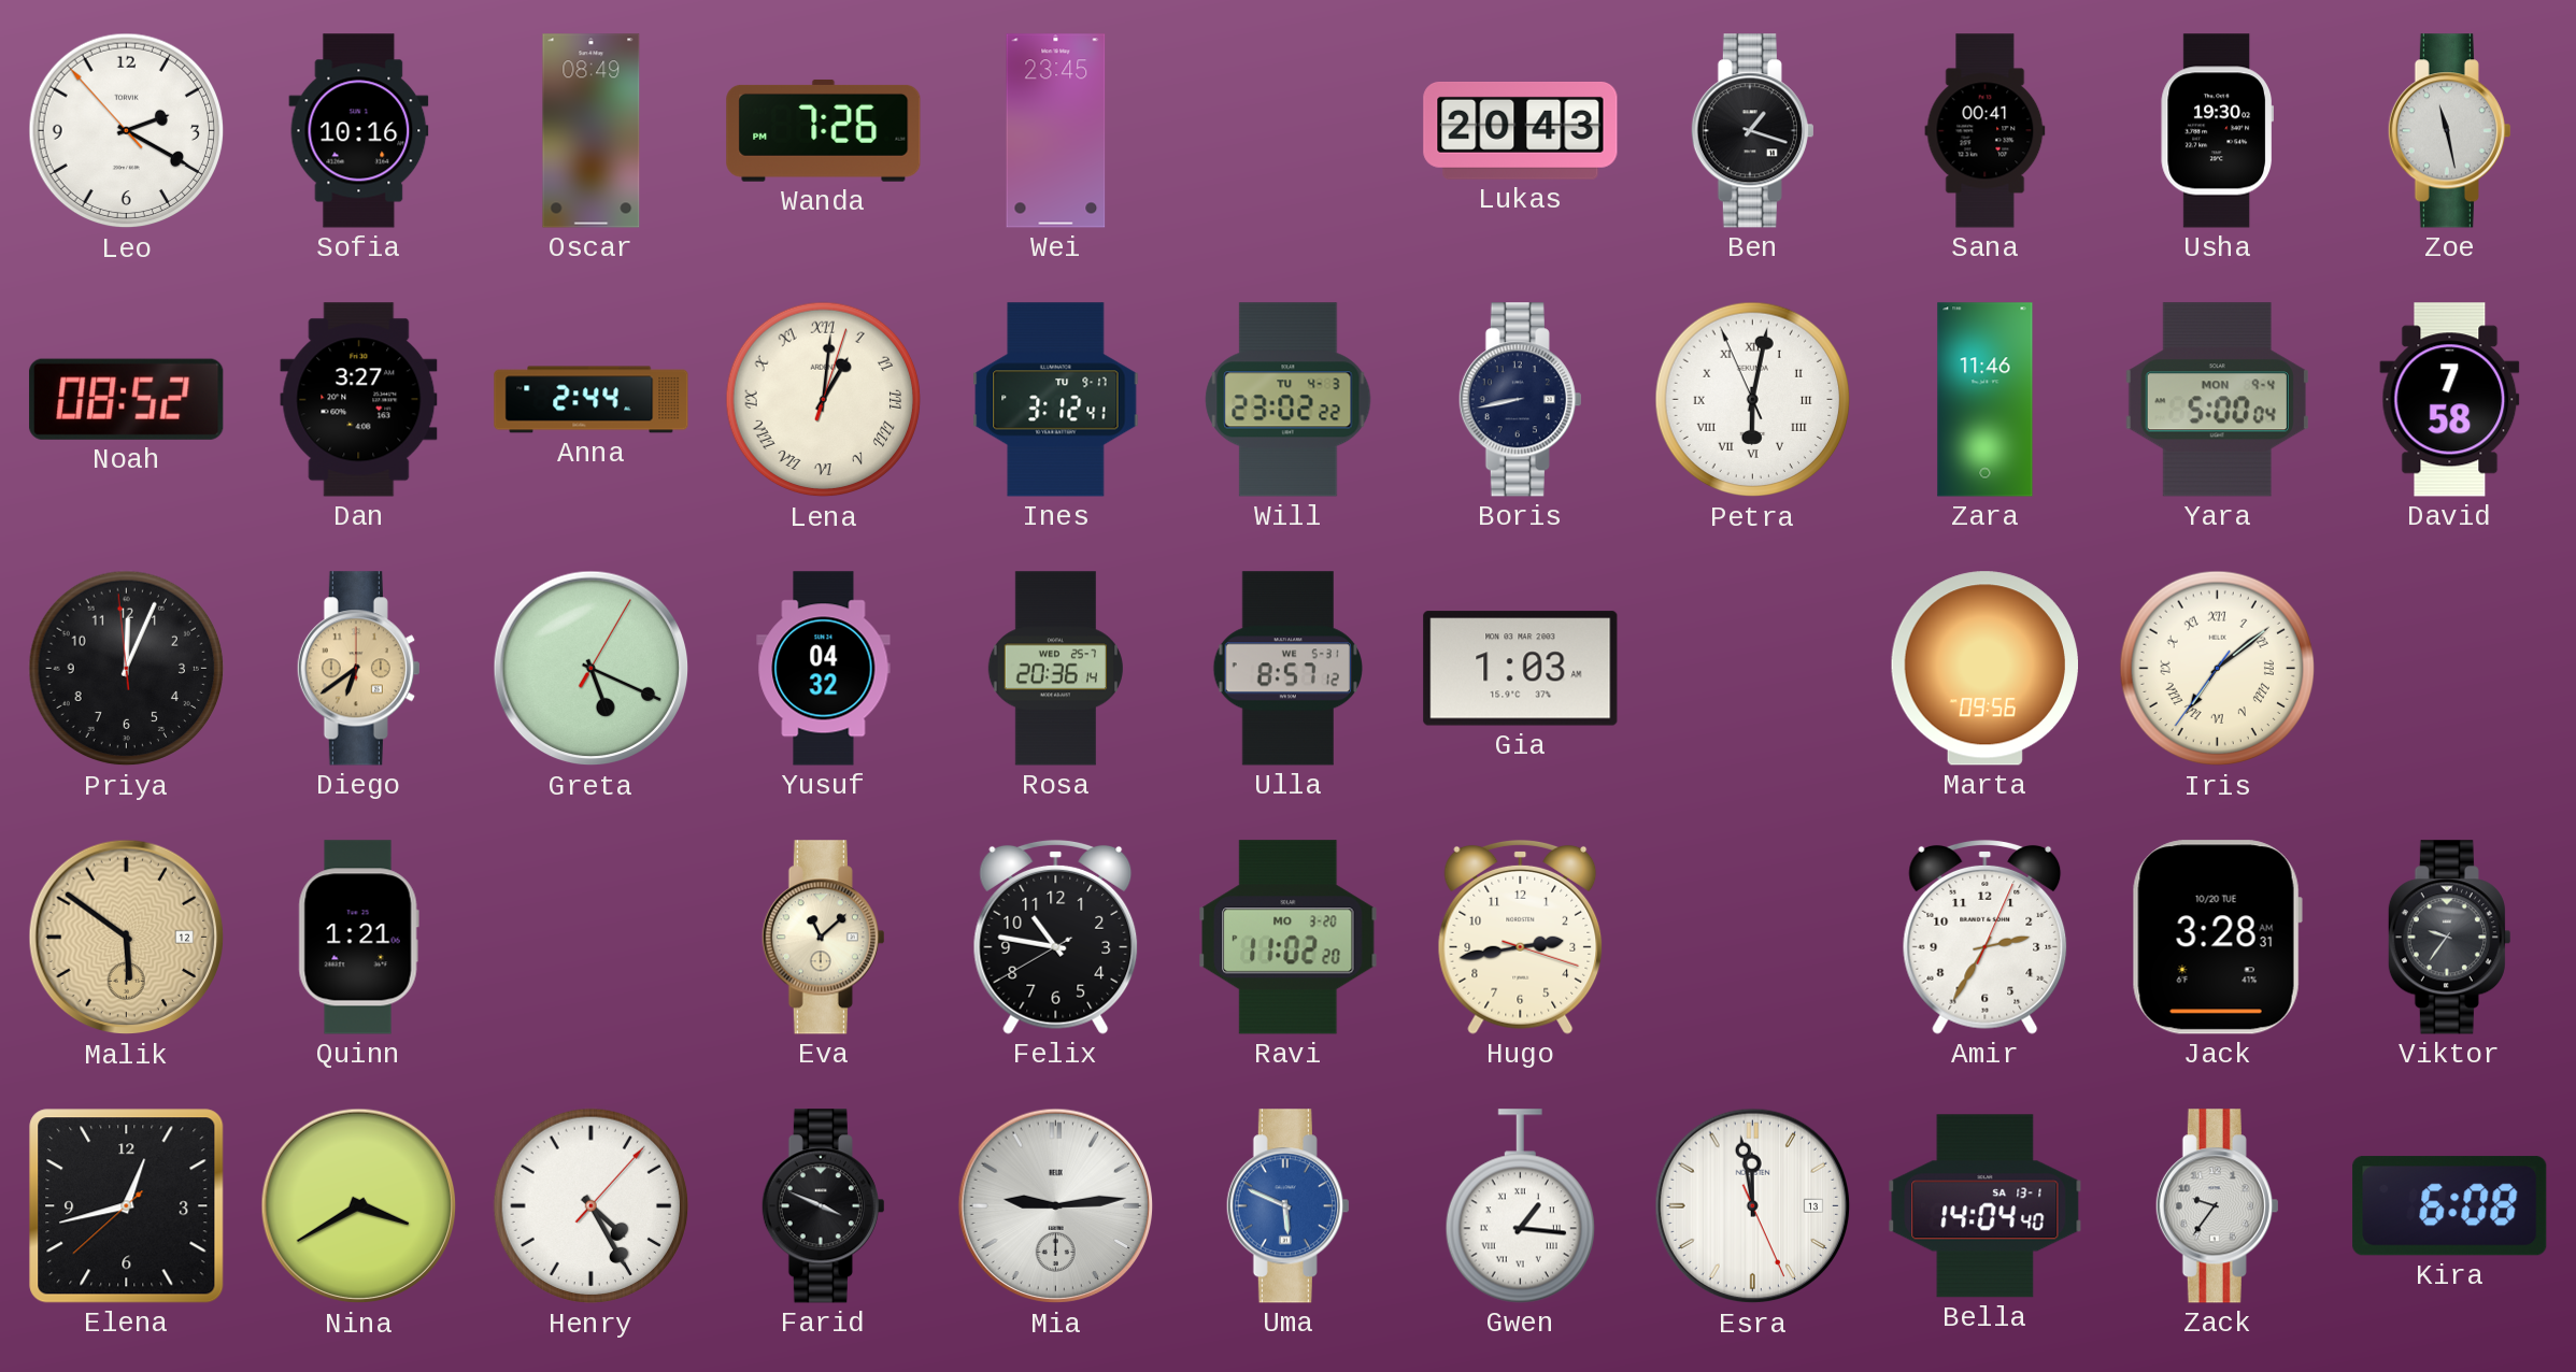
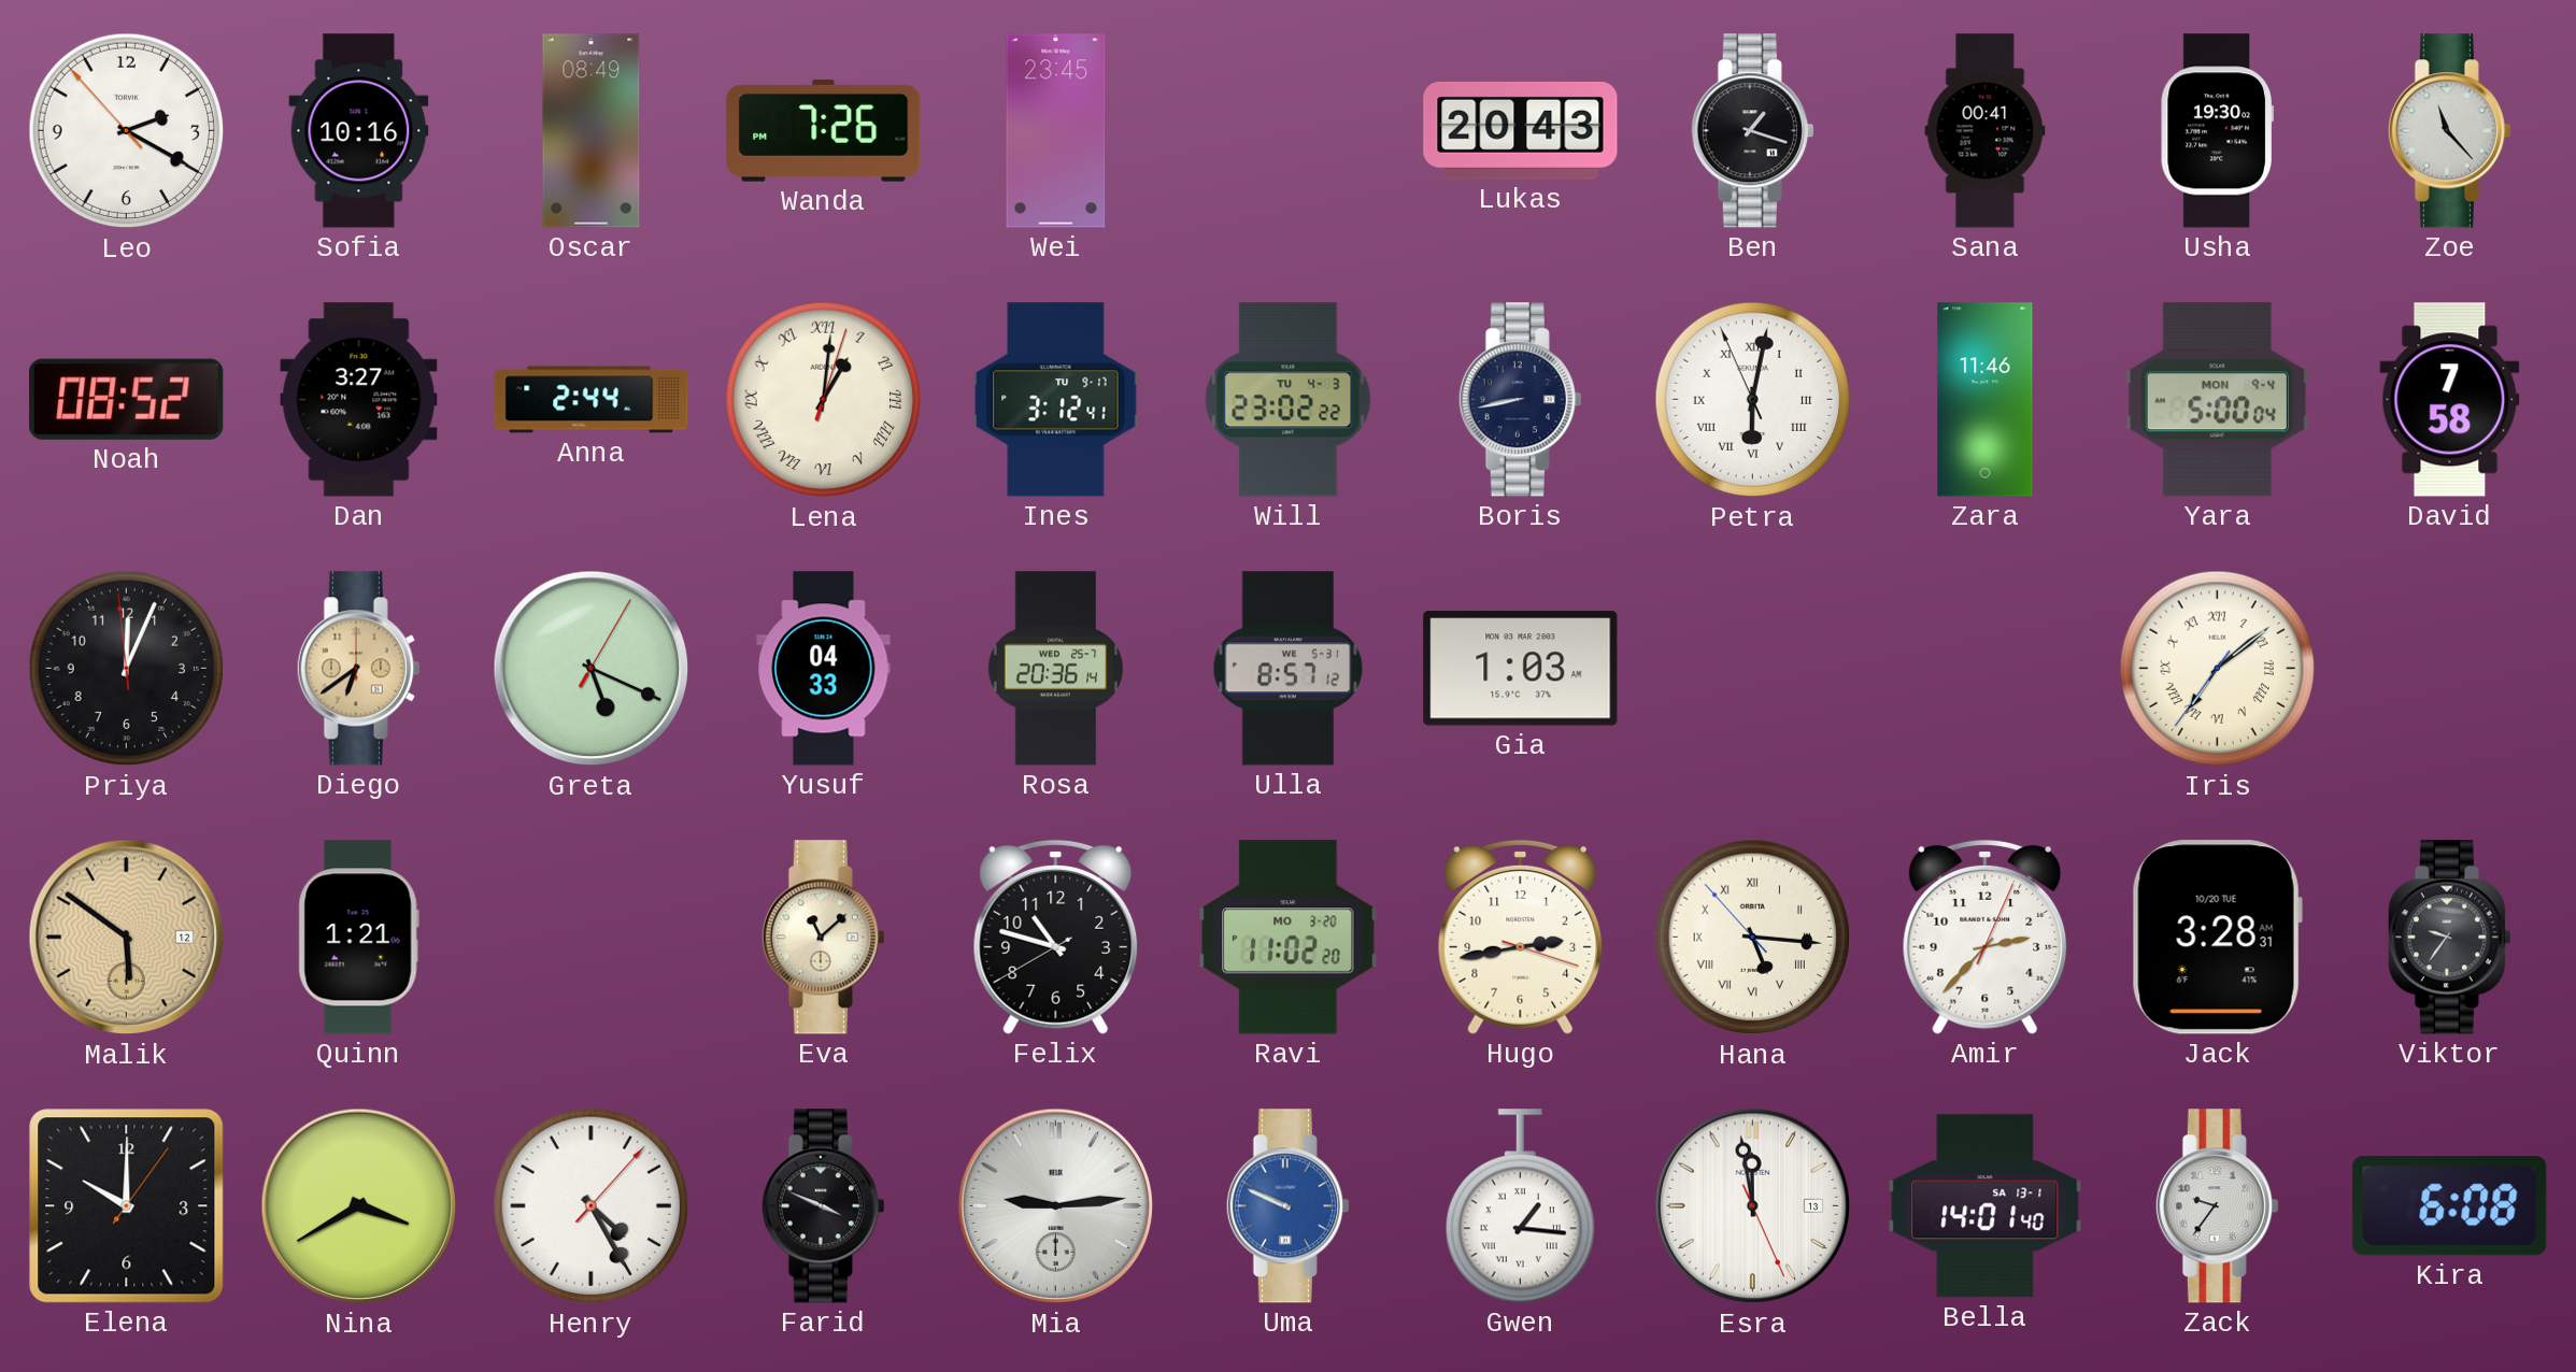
Zoe: 11:28 -> 11:23
Yusuf: 04:32 -> 04:33
Marta: 09:56 -> none
Felix: 10:46 -> 10:47
Hana: none -> 5:15
Amir: 2:35 -> 2:37
Elena: 12:42 -> 10:00
Uma: 5:49 -> 9:49
Bella: 14:04 -> 14:01
